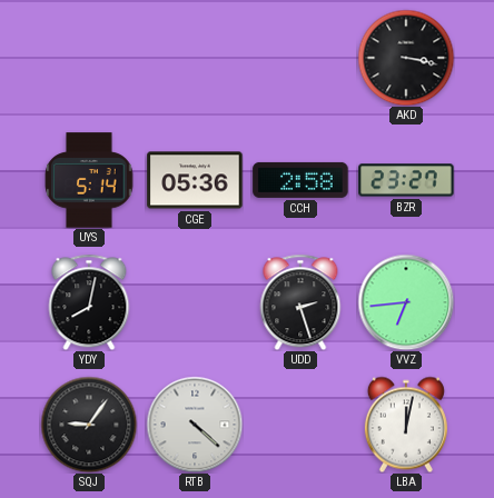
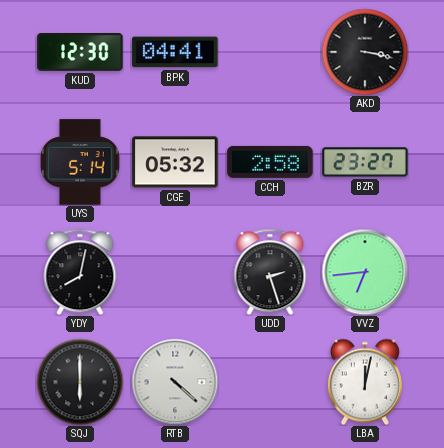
KUD: none -> 12:30
BPK: none -> 04:41
CGE: 05:36 -> 05:32
SQJ: 9:06 -> 6:00
